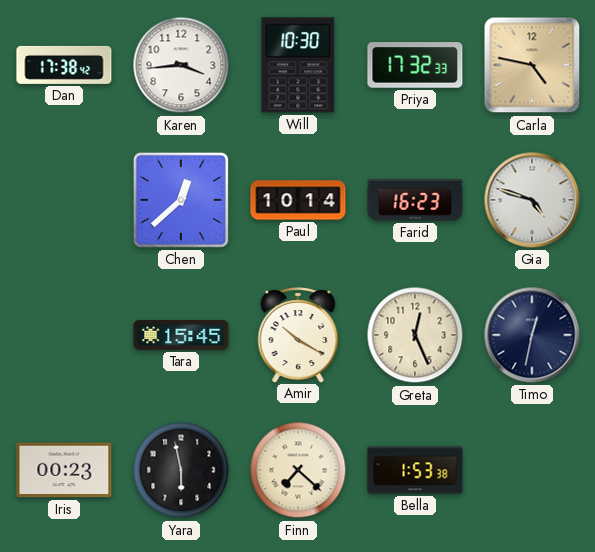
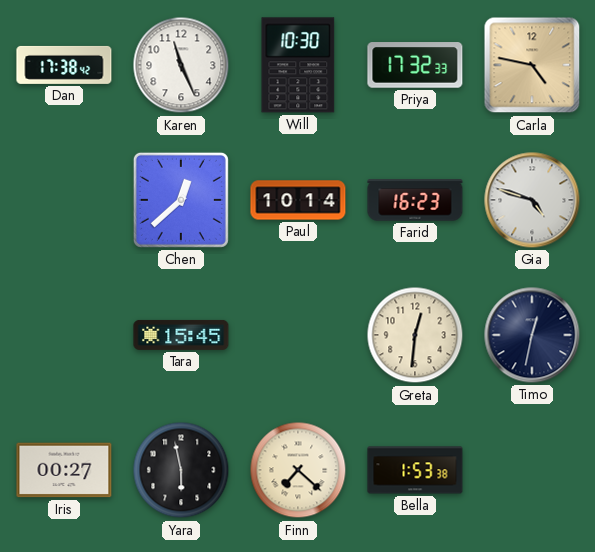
Karen: 3:44 -> 11:26
Amir: 10:20 -> none
Greta: 12:26 -> 12:31
Iris: 00:23 -> 00:27
